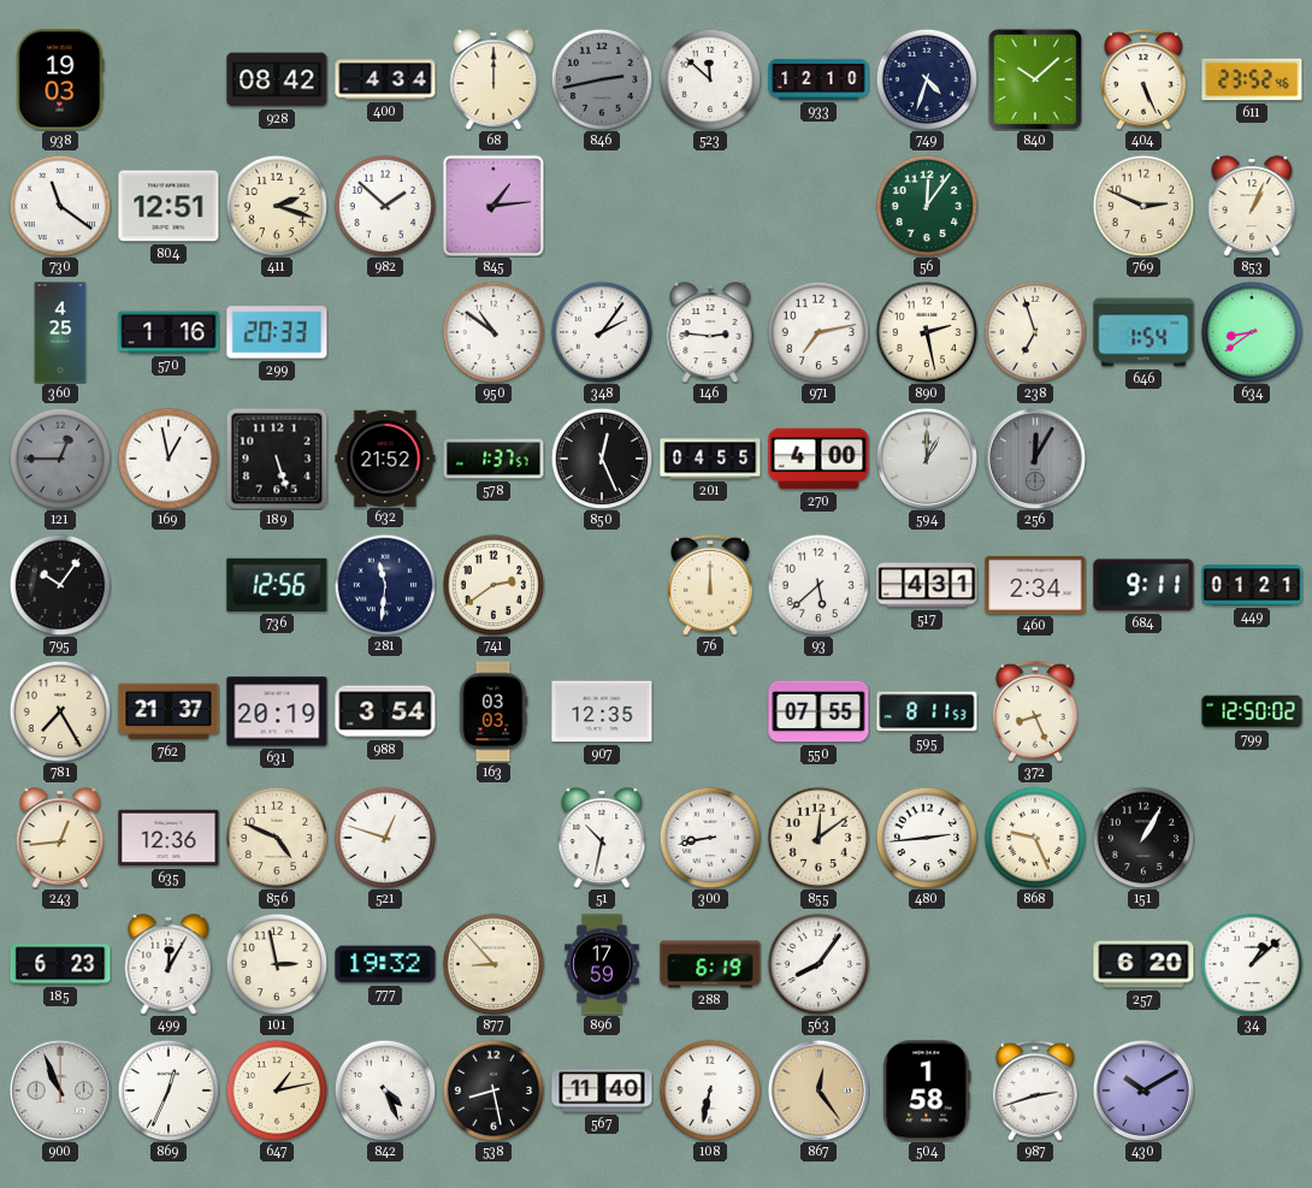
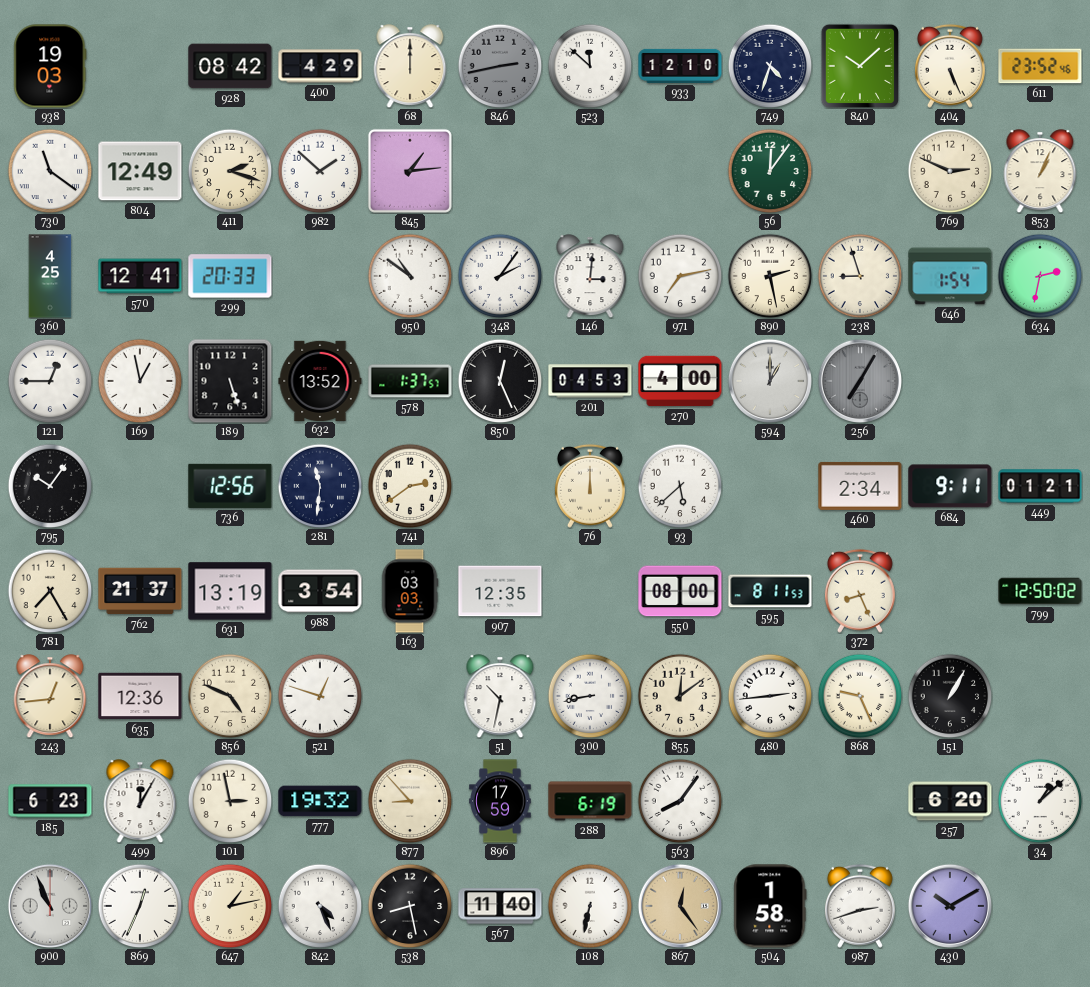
400: 4:34 -> 4:29
804: 12:51 -> 12:49
570: 1:16 -> 12:41
146: 2:46 -> 3:01
238: 6:57 -> 8:57
634: 8:39 -> 2:32
121 dial: grey -> white
632: 21:52 -> 13:52
201: 04:55 -> 04:53
256: 12:05 -> 7:05
517: 4:31 -> none
631: 20:19 -> 13:19
550: 07:55 -> 08:00
